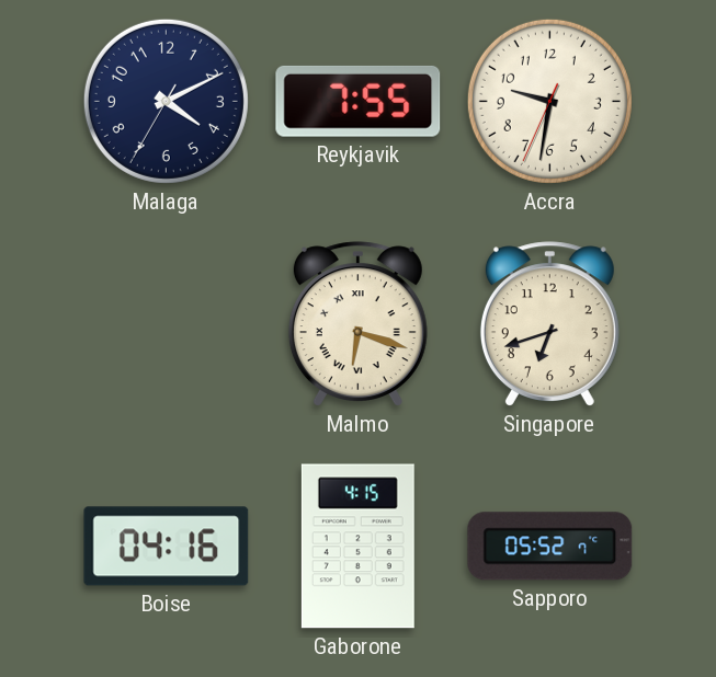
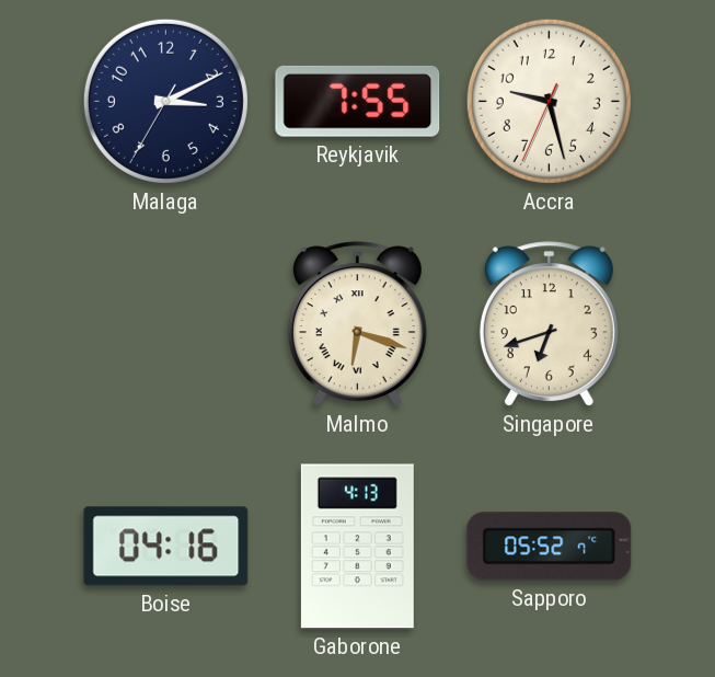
Malaga: 4:10 -> 3:10
Accra: 9:31 -> 9:27
Gaborone: 4:15 -> 4:13
